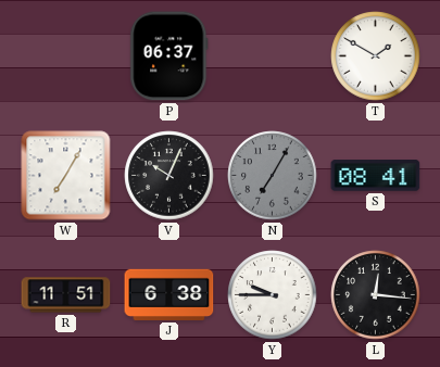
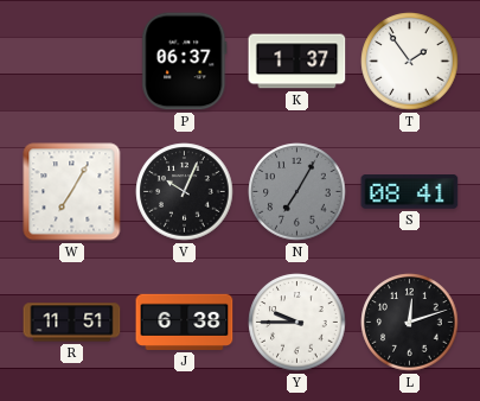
K: none -> 1:37
T: 1:50 -> 1:54
L: 12:16 -> 12:12
